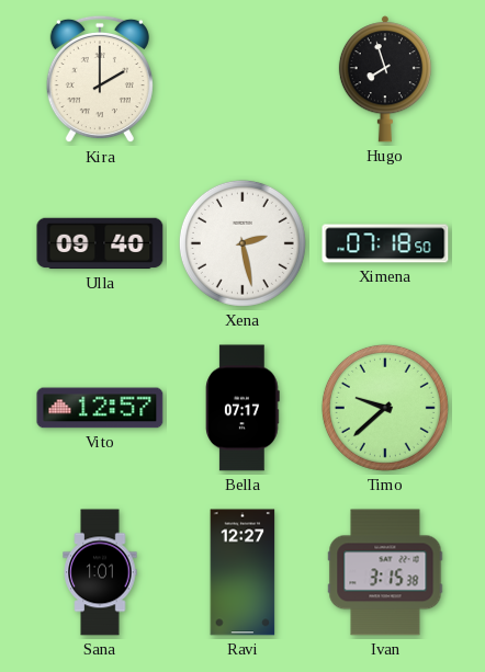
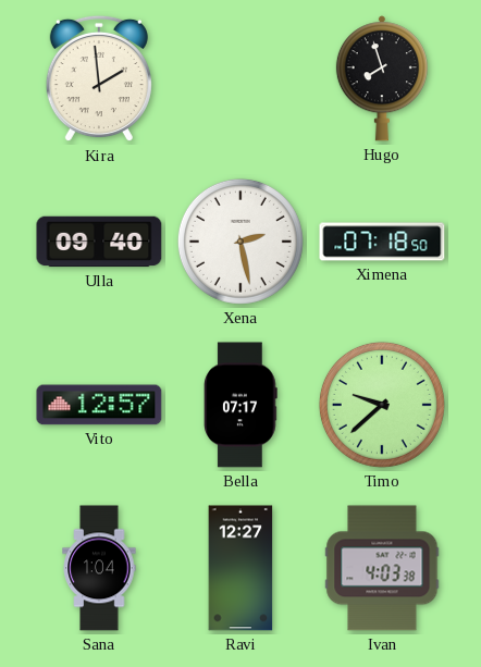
Kira: 2:00 -> 1:59
Sana: 1:01 -> 1:04
Ivan: 3:15 -> 4:03
